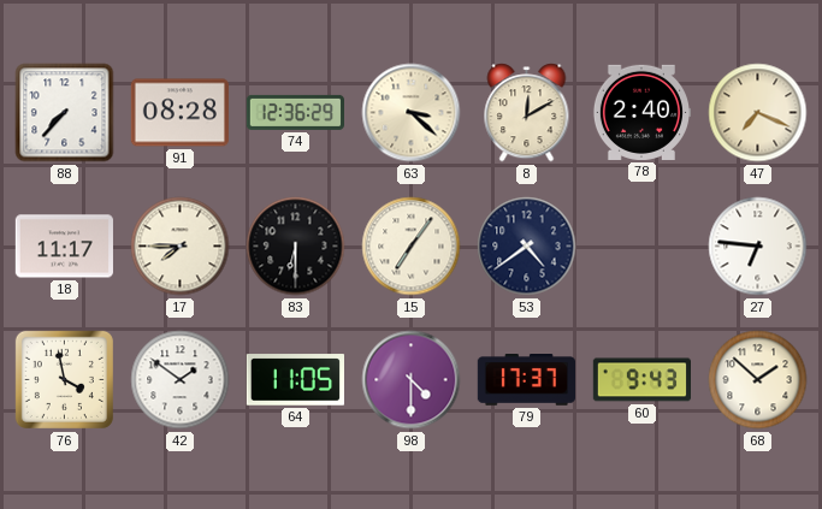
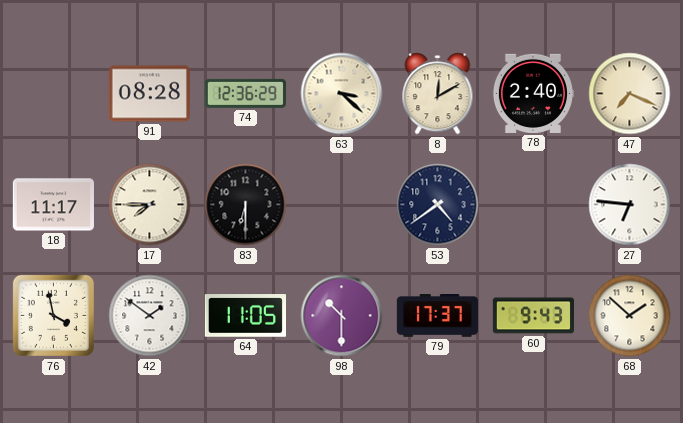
88: 7:37 -> none
15: 7:06 -> none
98: 4:30 -> 10:30
